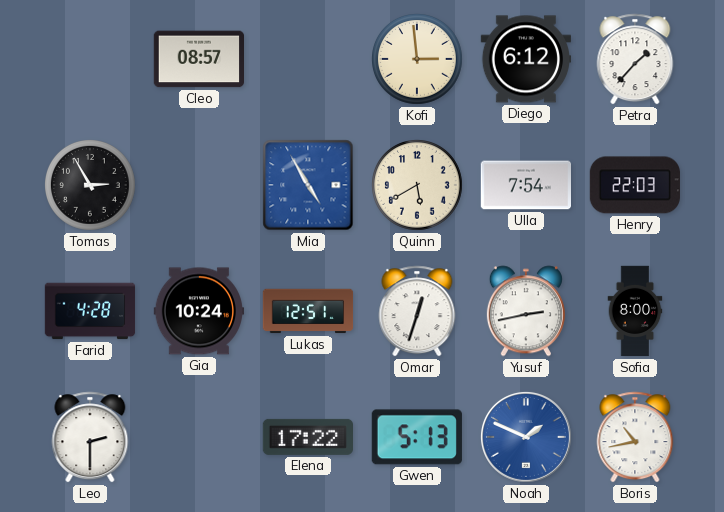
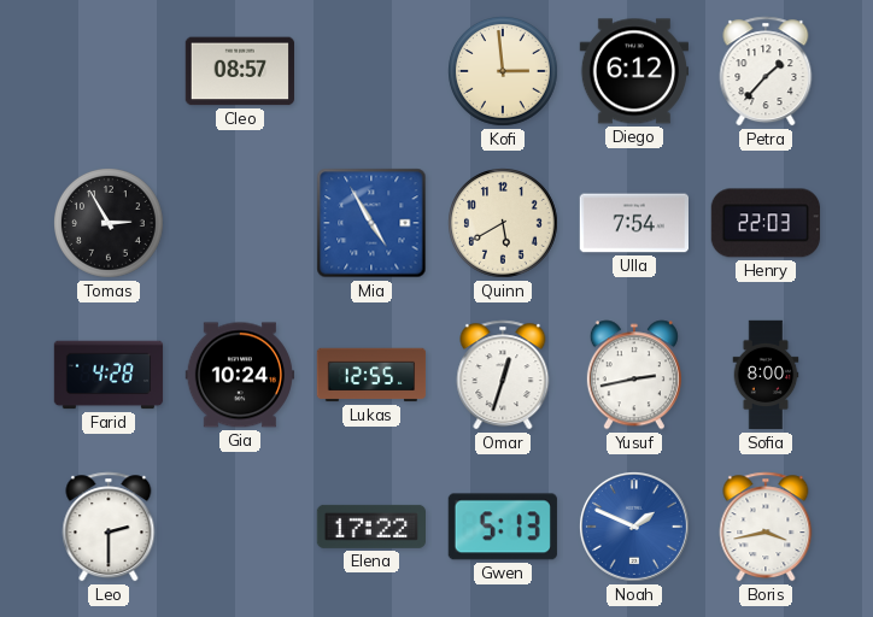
Lukas: 12:51 -> 12:55
Boris: 10:43 -> 3:43
